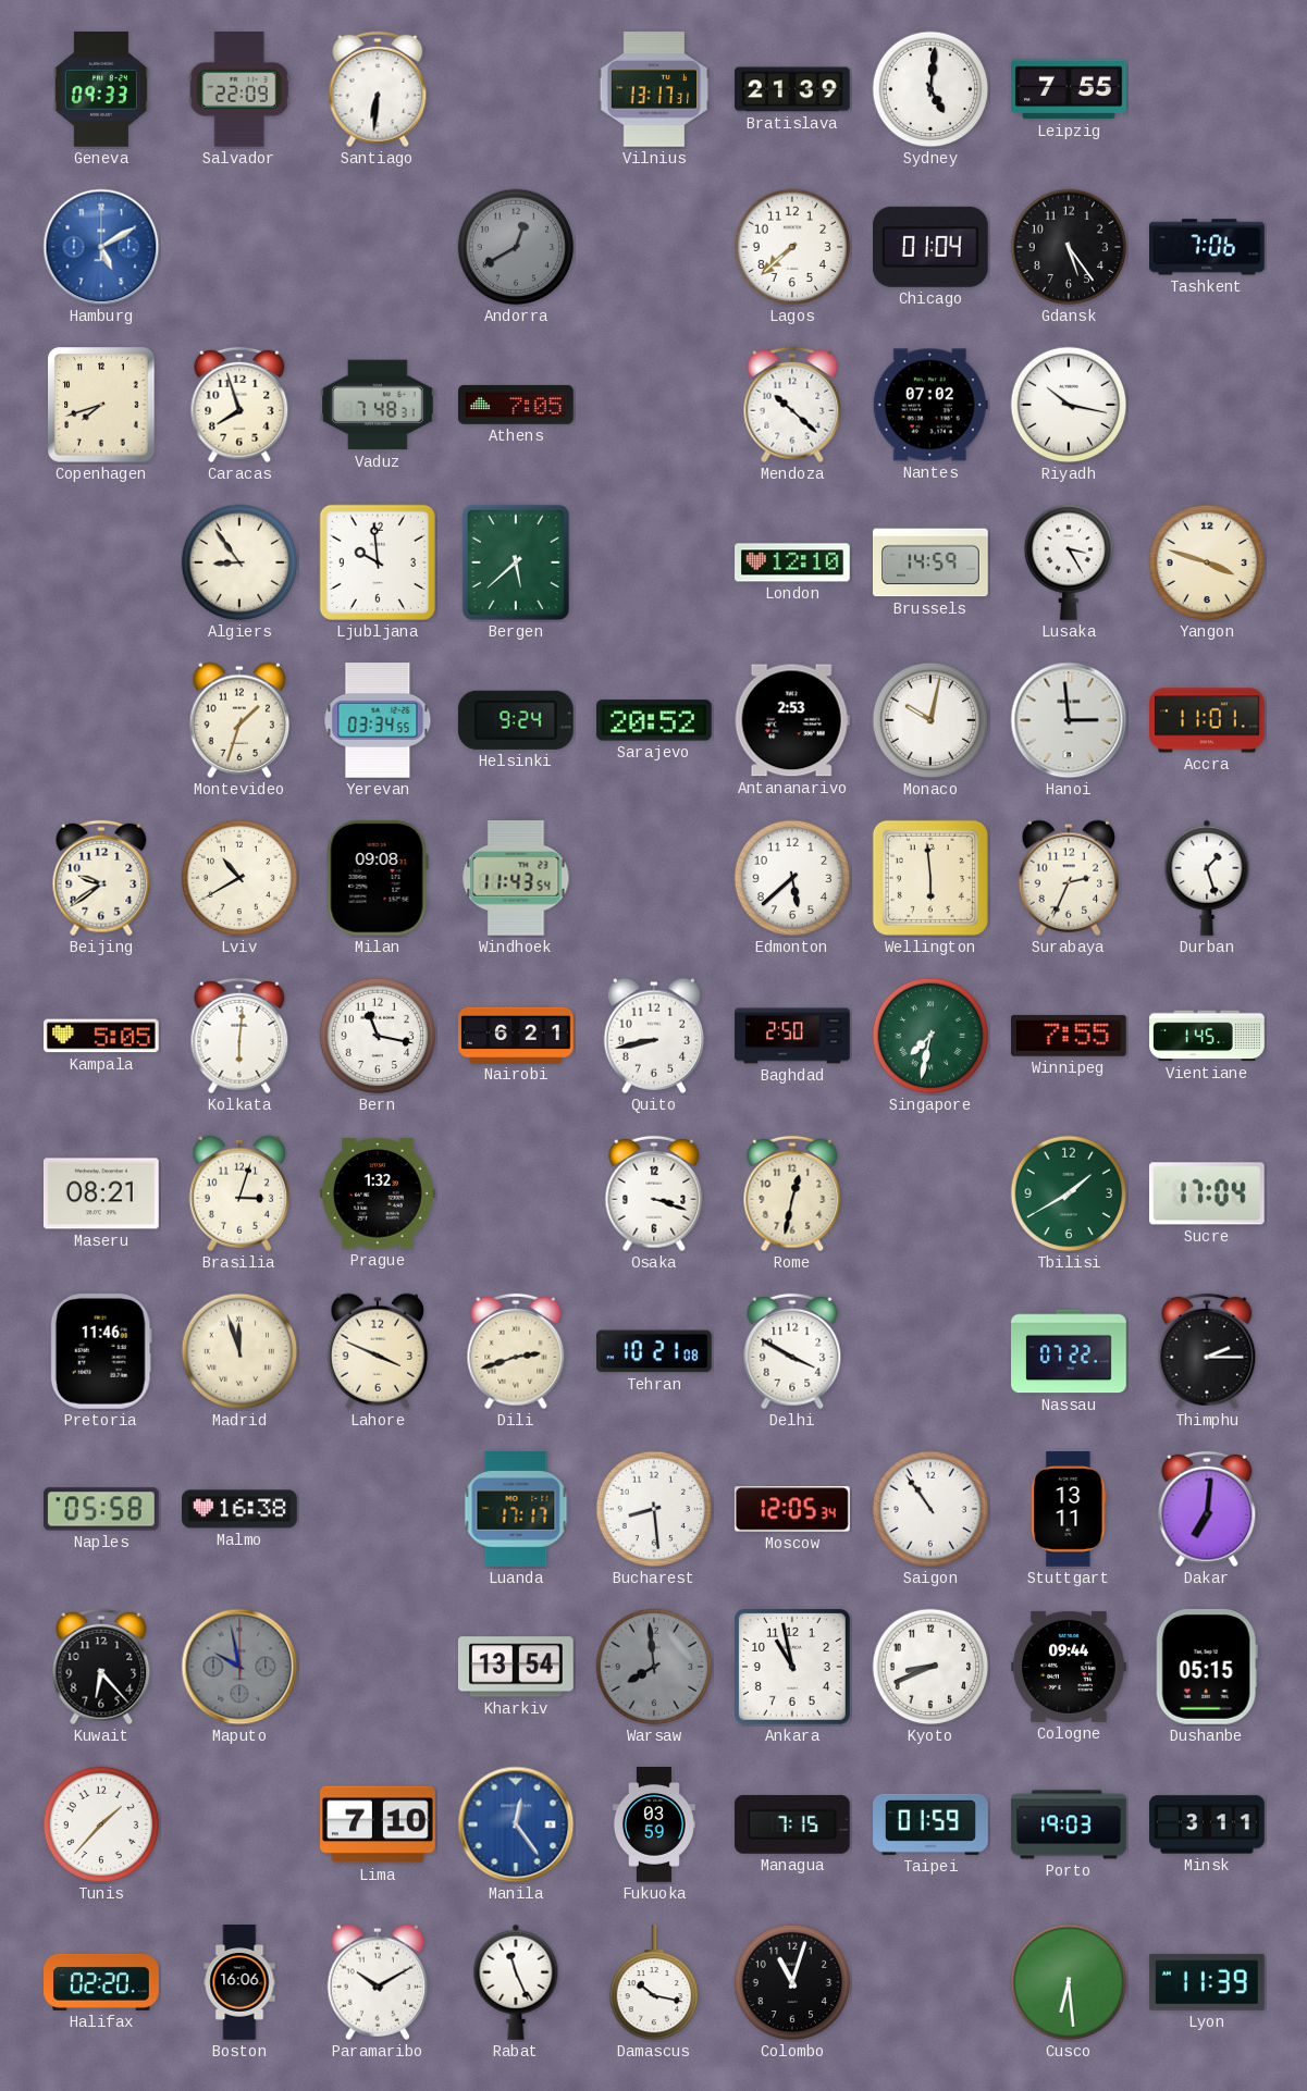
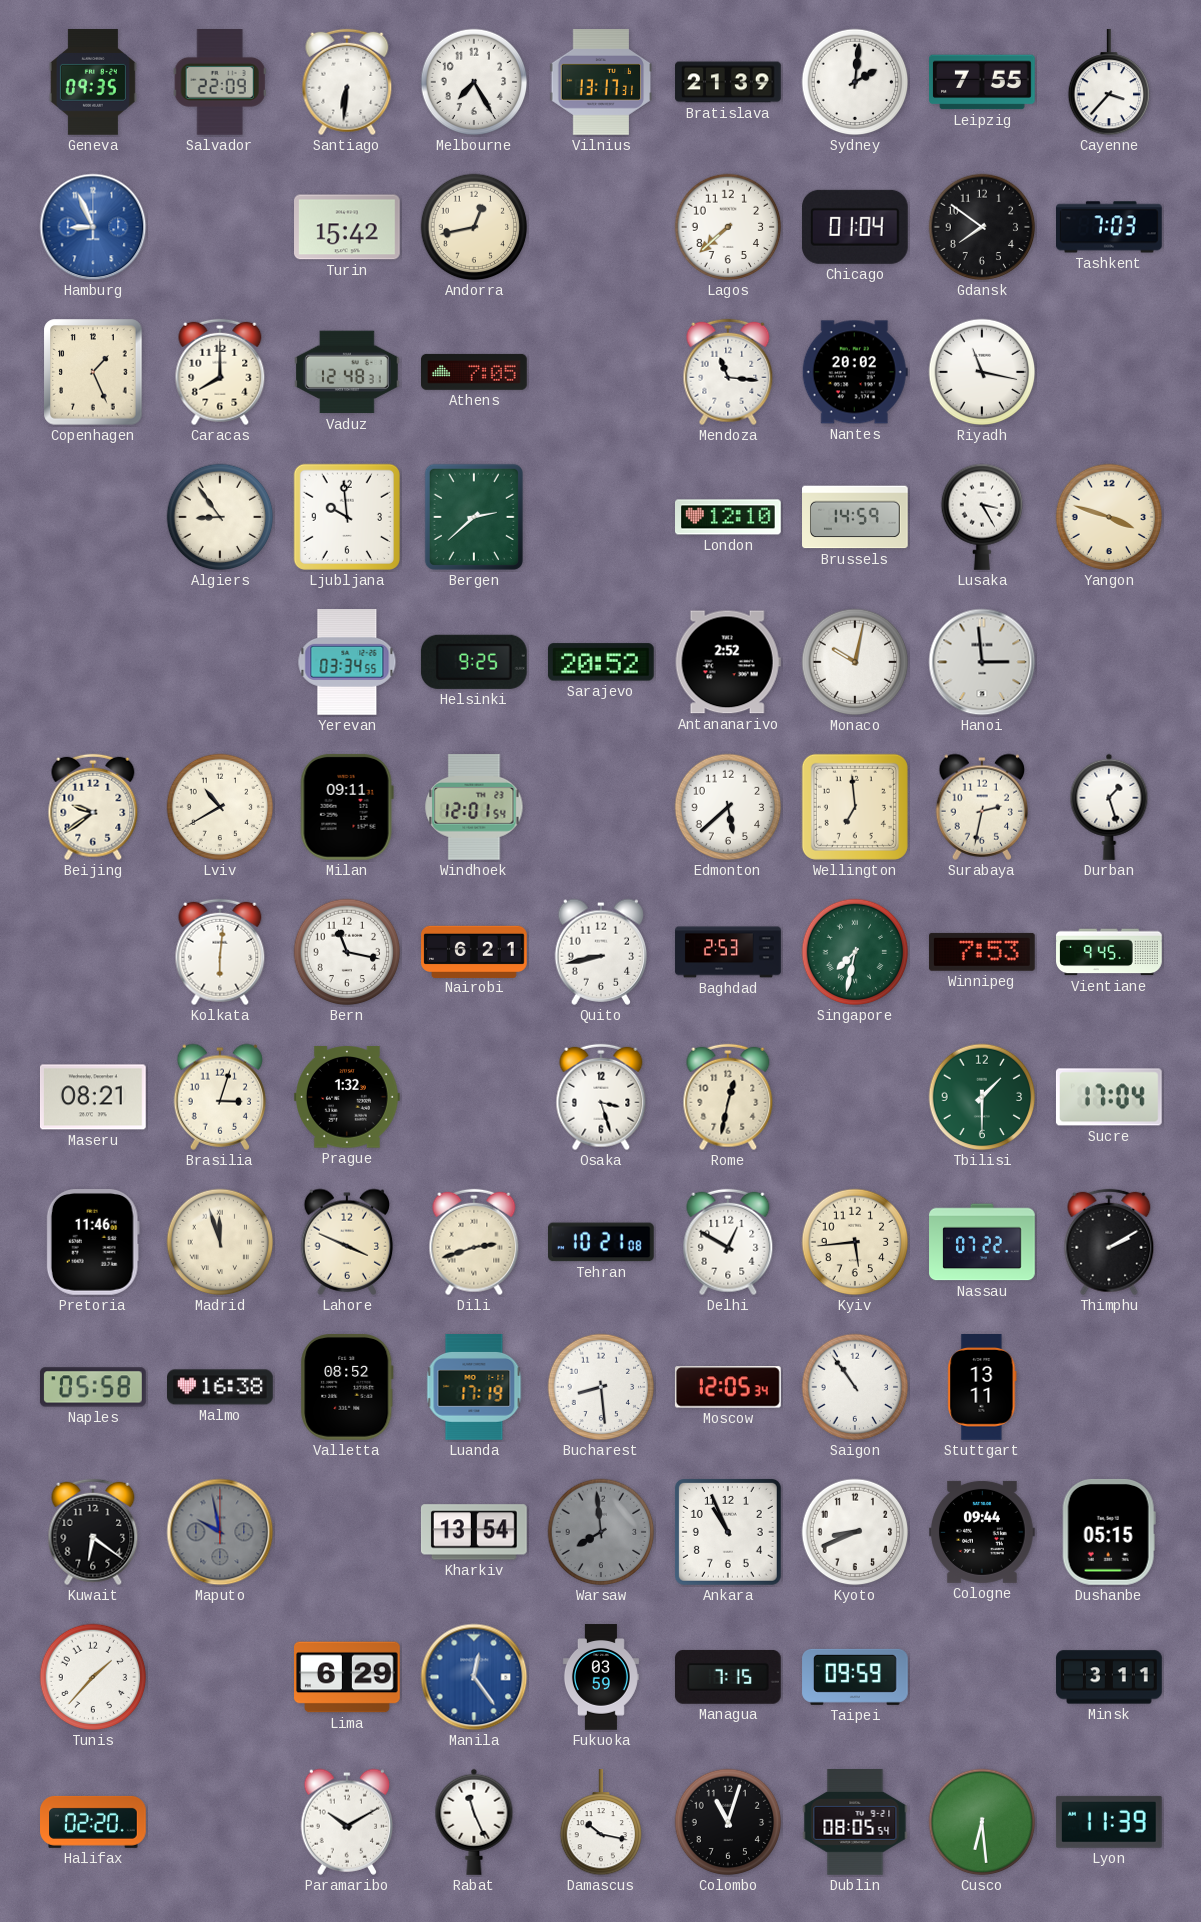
Geneva: 09:33 -> 09:35
Melbourne: none -> 7:25
Sydney: 5:01 -> 2:01
Cayenne: none -> 3:37
Hamburg: 5:10 -> 8:56
Turin: none -> 15:42
Andorra: 12:40 -> 12:43
Andorra dial: grey -> cream
Gdansk: 5:24 -> 7:51
Tashkent: 7:06 -> 7:03
Copenhagen: 7:42 -> 1:26
Caracas: 7:57 -> 8:00
Vaduz: 7:48 -> 12:48
Mendoza: 10:22 -> 11:16
Nantes: 07:02 -> 20:02
Riyadh: 10:17 -> 11:17
Bergen: 5:38 -> 2:38
Montevideo: 1:33 -> none
Helsinki: 9:24 -> 9:25
Antananarivo: 2:53 -> 2:52
Accra: 11:01 -> none
Milan: 09:08 -> 09:11
Windhoek: 11:43 -> 12:01
Wellington: 5:59 -> 6:59
Surabaya: 2:34 -> 2:32
Kampala: 5:05 -> none
Baghdad: 2:50 -> 2:53
Winnipeg: 7:55 -> 7:53
Vientiane: 1:45 -> 9:45
Osaka: 3:18 -> 3:27
Tbilisi: 1:40 -> 1:30
Delhi: 3:50 -> 12:50
Kyiv: none -> 5:44
Thimphu: 2:15 -> 2:10
Valletta: none -> 08:52
Luanda: 17:17 -> 17:19
Dakar: 7:01 -> none
Kuwait: 6:23 -> 6:21
Ankara: 10:58 -> 10:56
Lima: 7:10 -> 6:29
Taipei: 01:59 -> 09:59
Porto: 19:03 -> none
Boston: 16:06 -> none
Dublin: none -> 08:05
